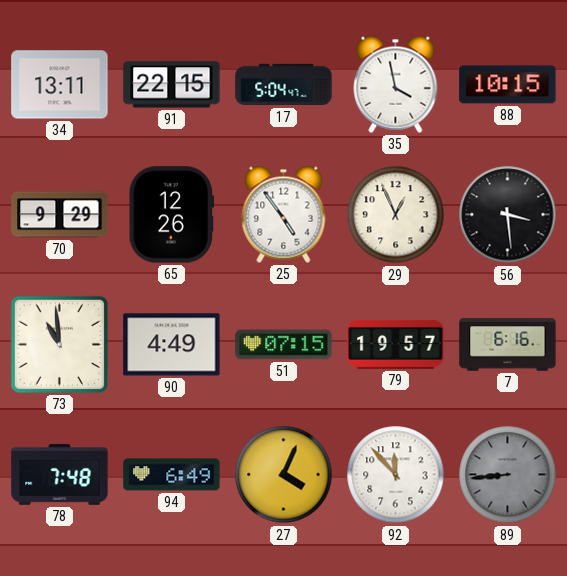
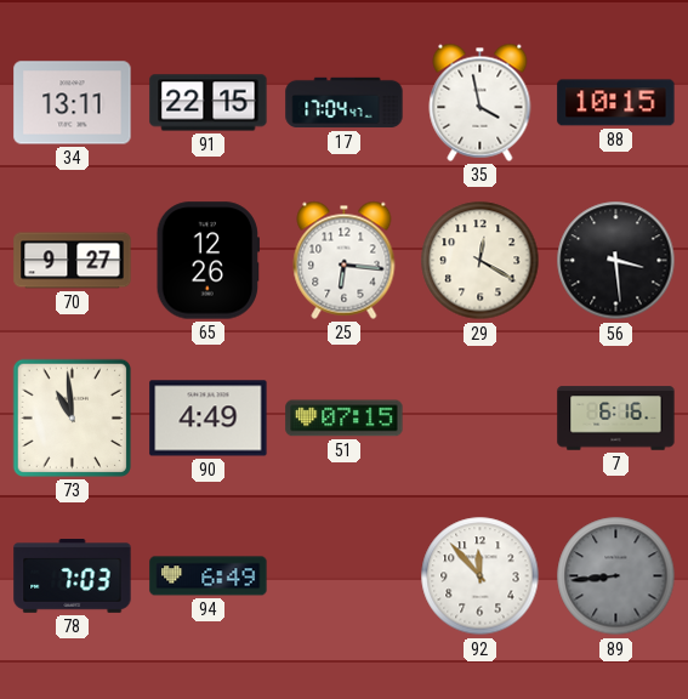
17: 5:04 -> 17:04
70: 9:29 -> 9:27
25: 4:54 -> 6:16
29: 12:56 -> 12:20
79: 19:57 -> none
78: 7:48 -> 7:03
27: 4:04 -> none
